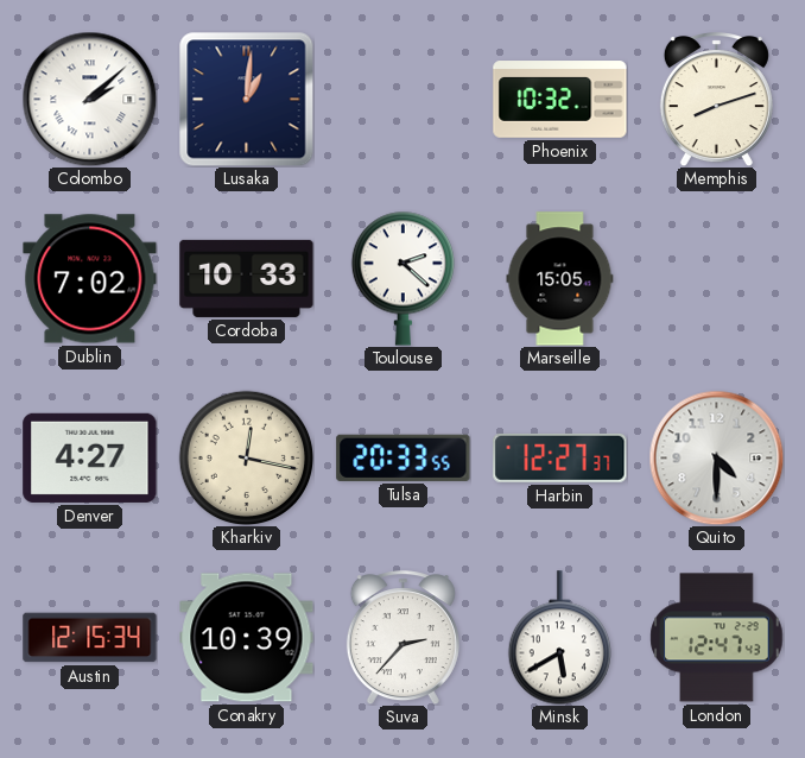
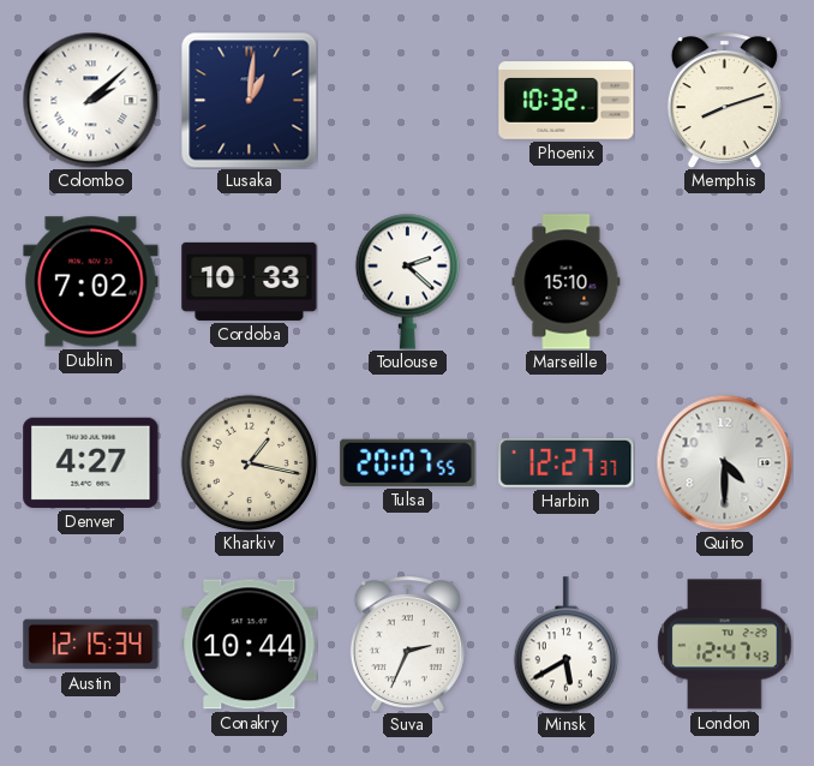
Marseille: 15:05 -> 15:10
Kharkiv: 12:17 -> 1:17
Tulsa: 20:33 -> 20:07
Conakry: 10:39 -> 10:44
Suva: 2:37 -> 2:34
